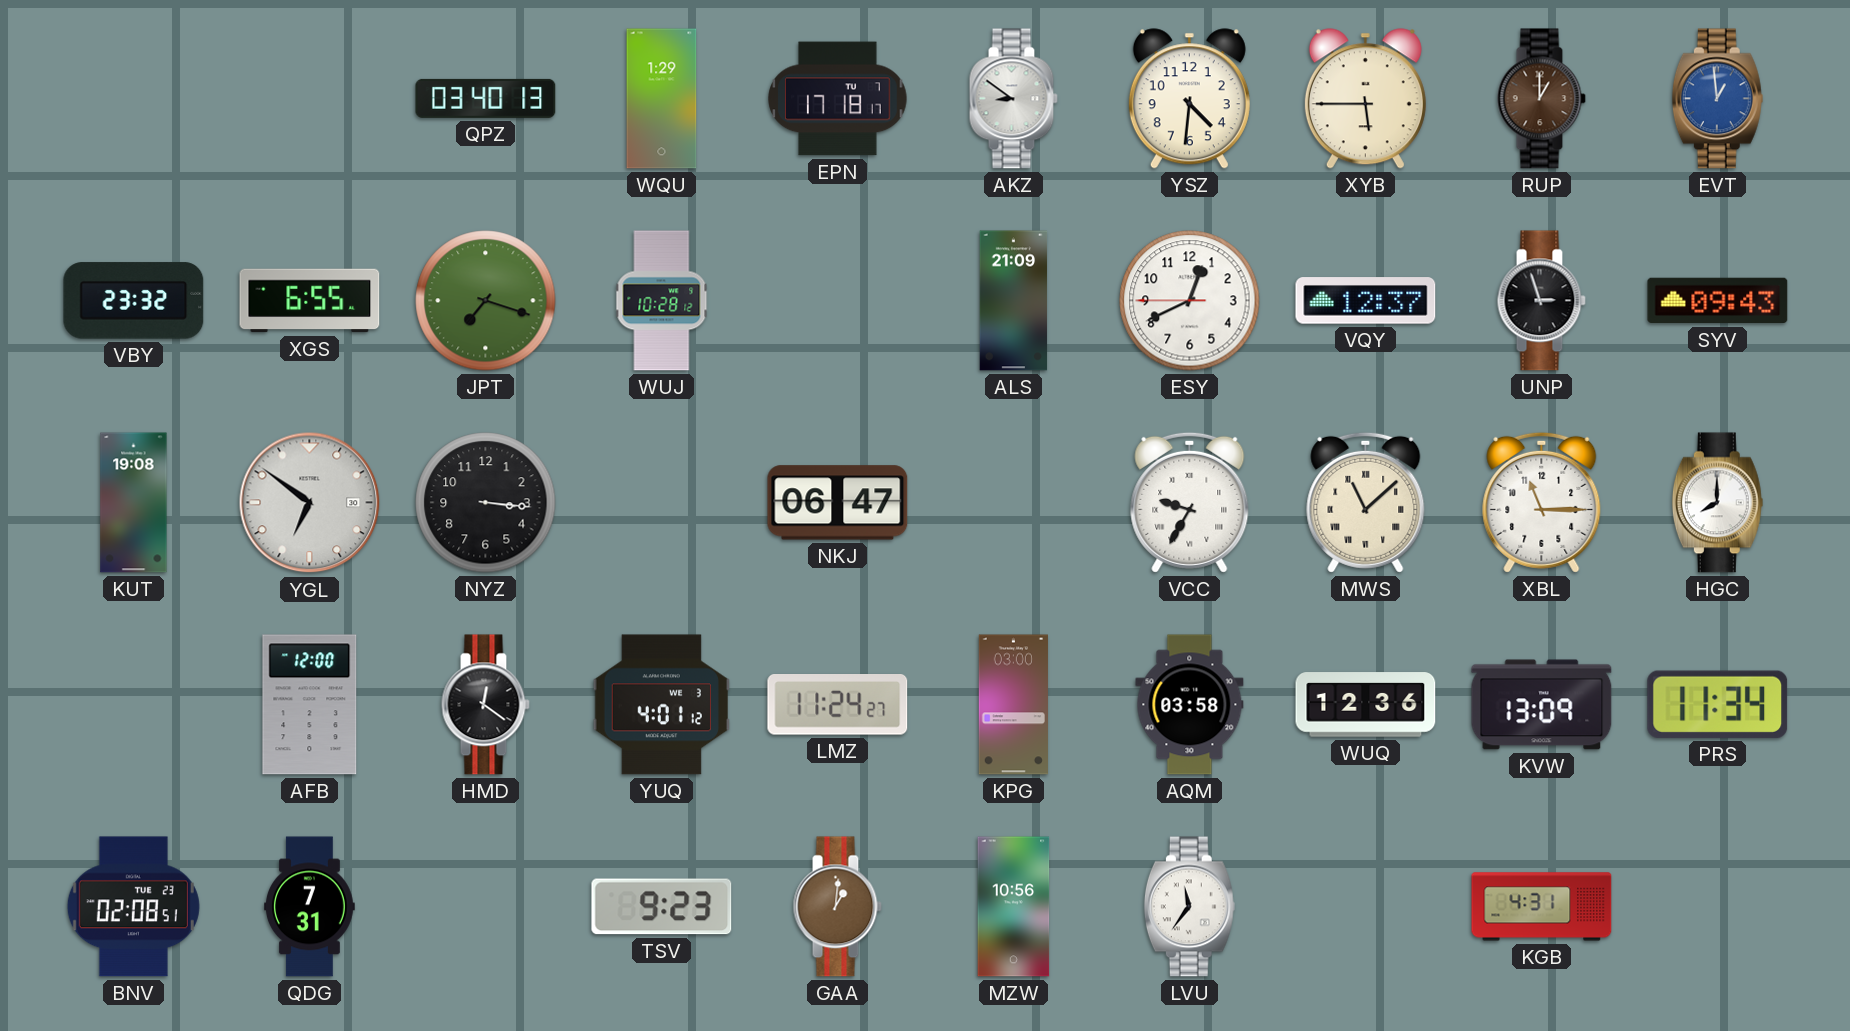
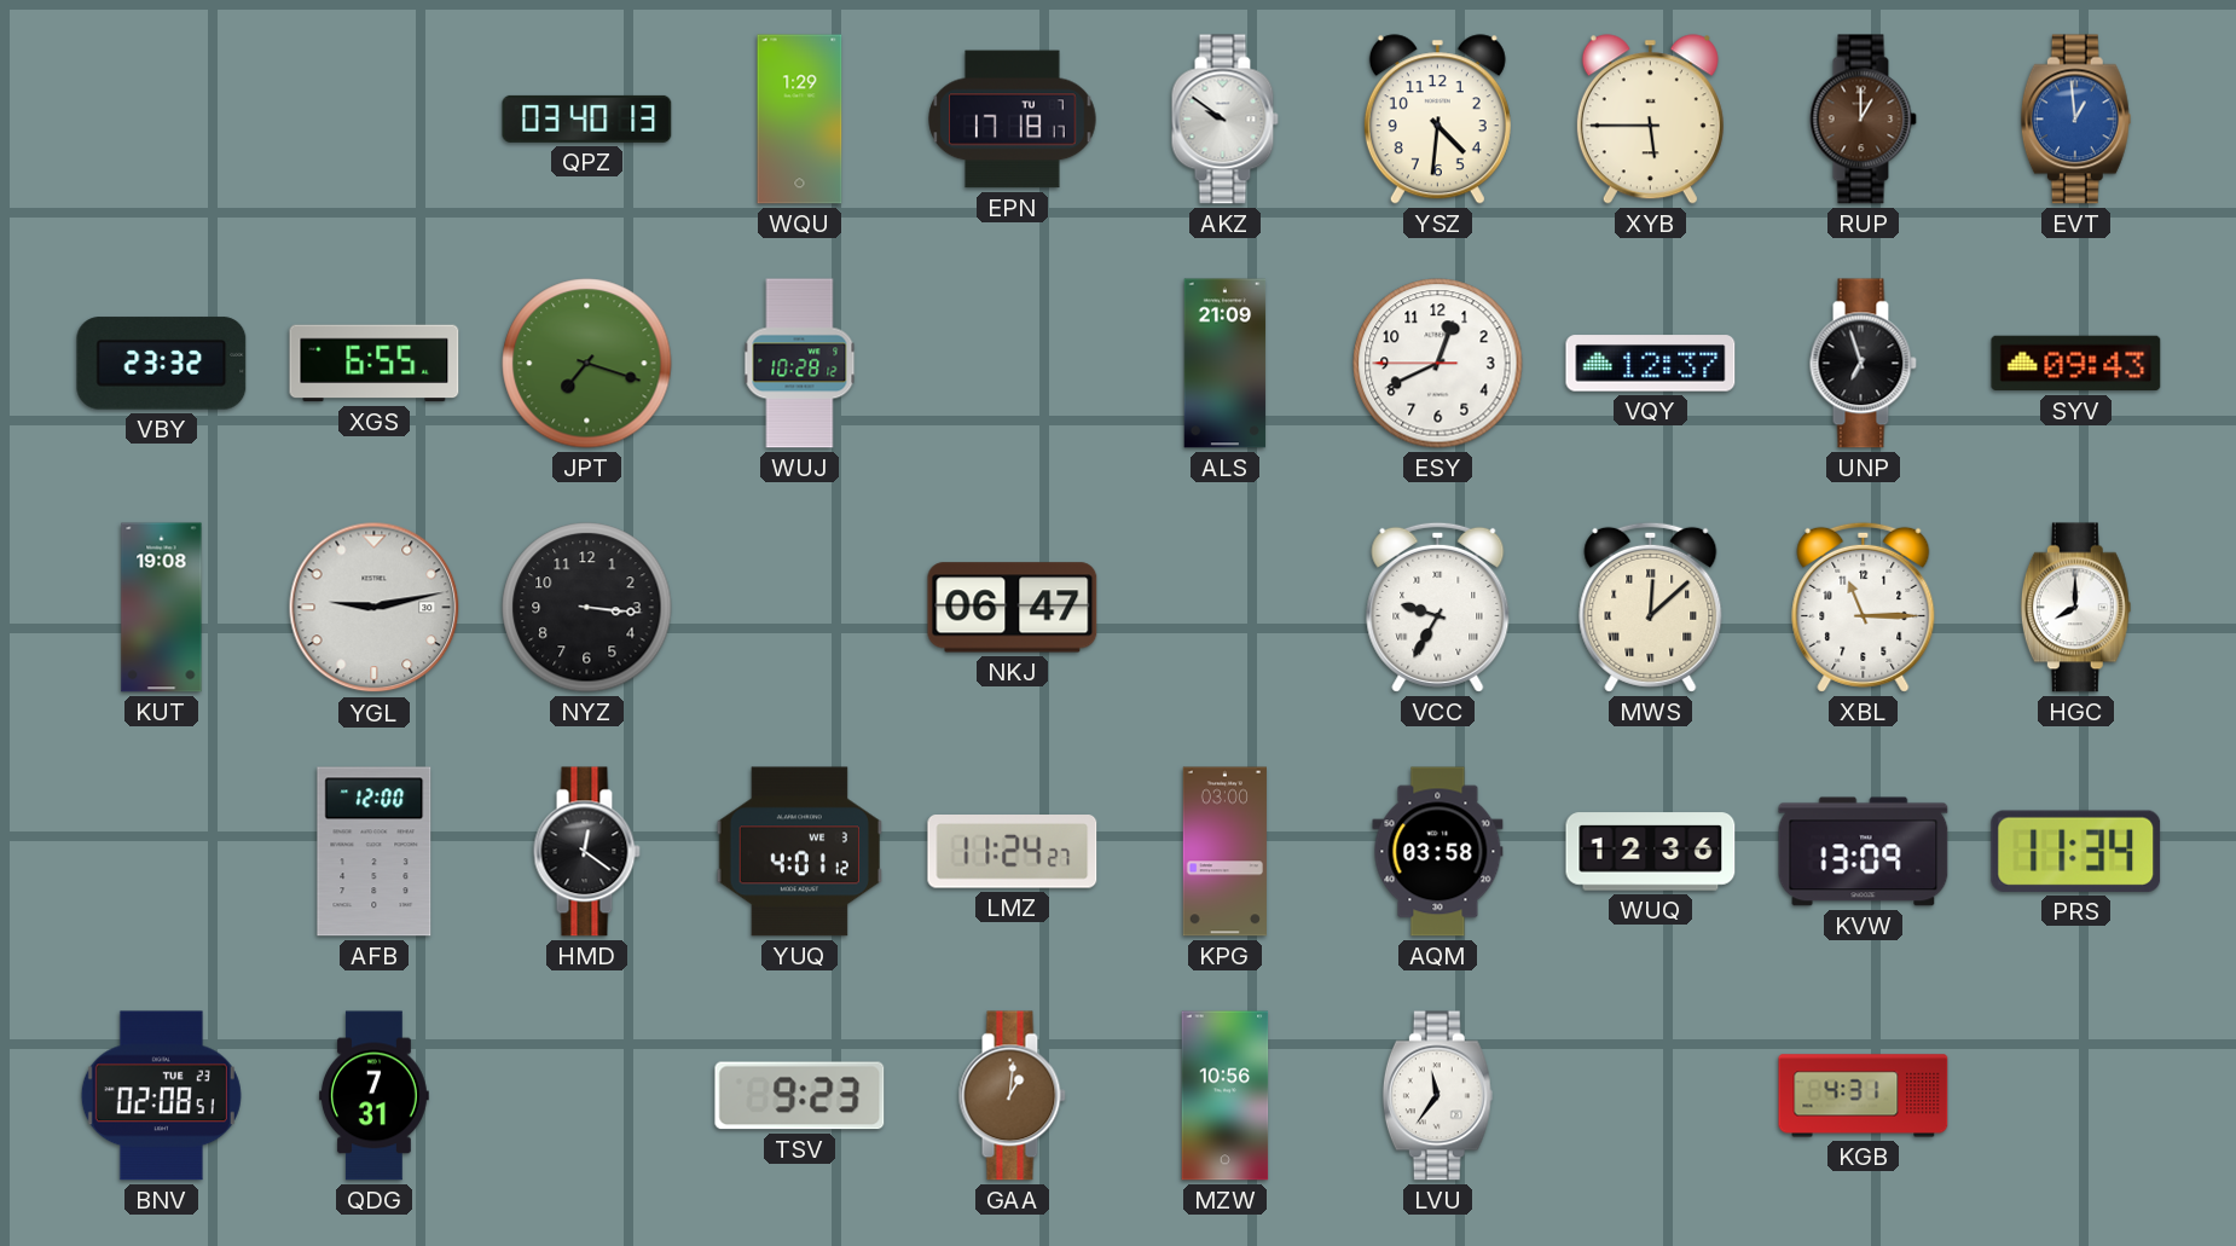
AKZ: 8:51 -> 9:51
UNP: 2:57 -> 6:57
YGL: 6:51 -> 9:13
MWS: 11:08 -> 12:08
